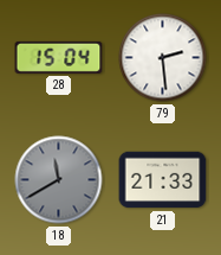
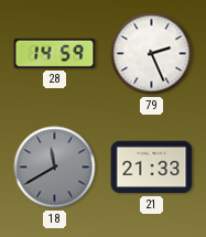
28: 15:04 -> 14:59
79: 2:29 -> 2:26
